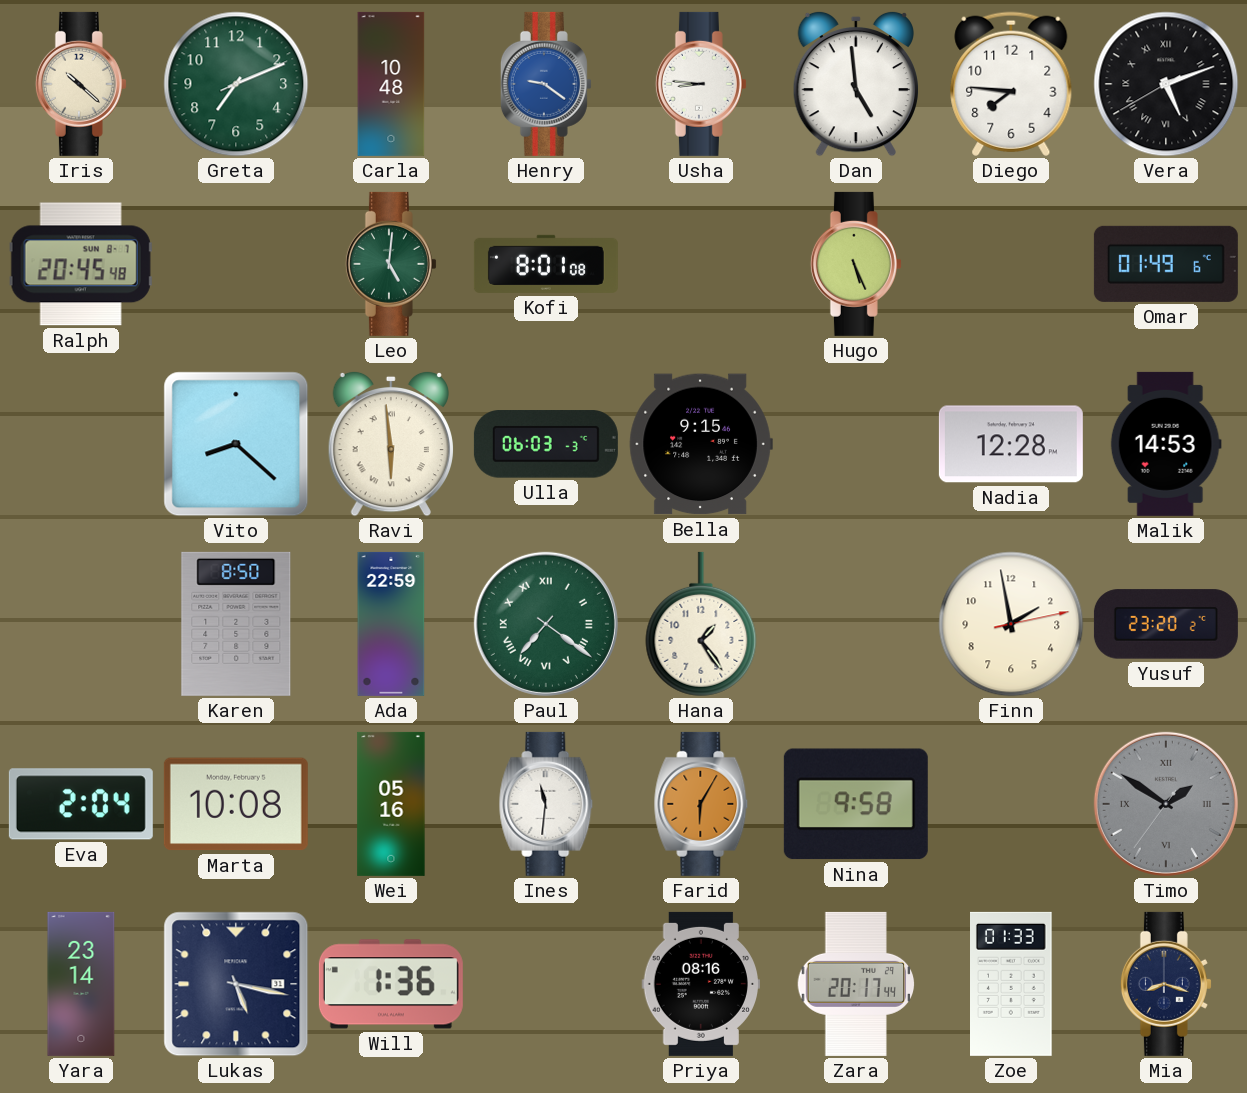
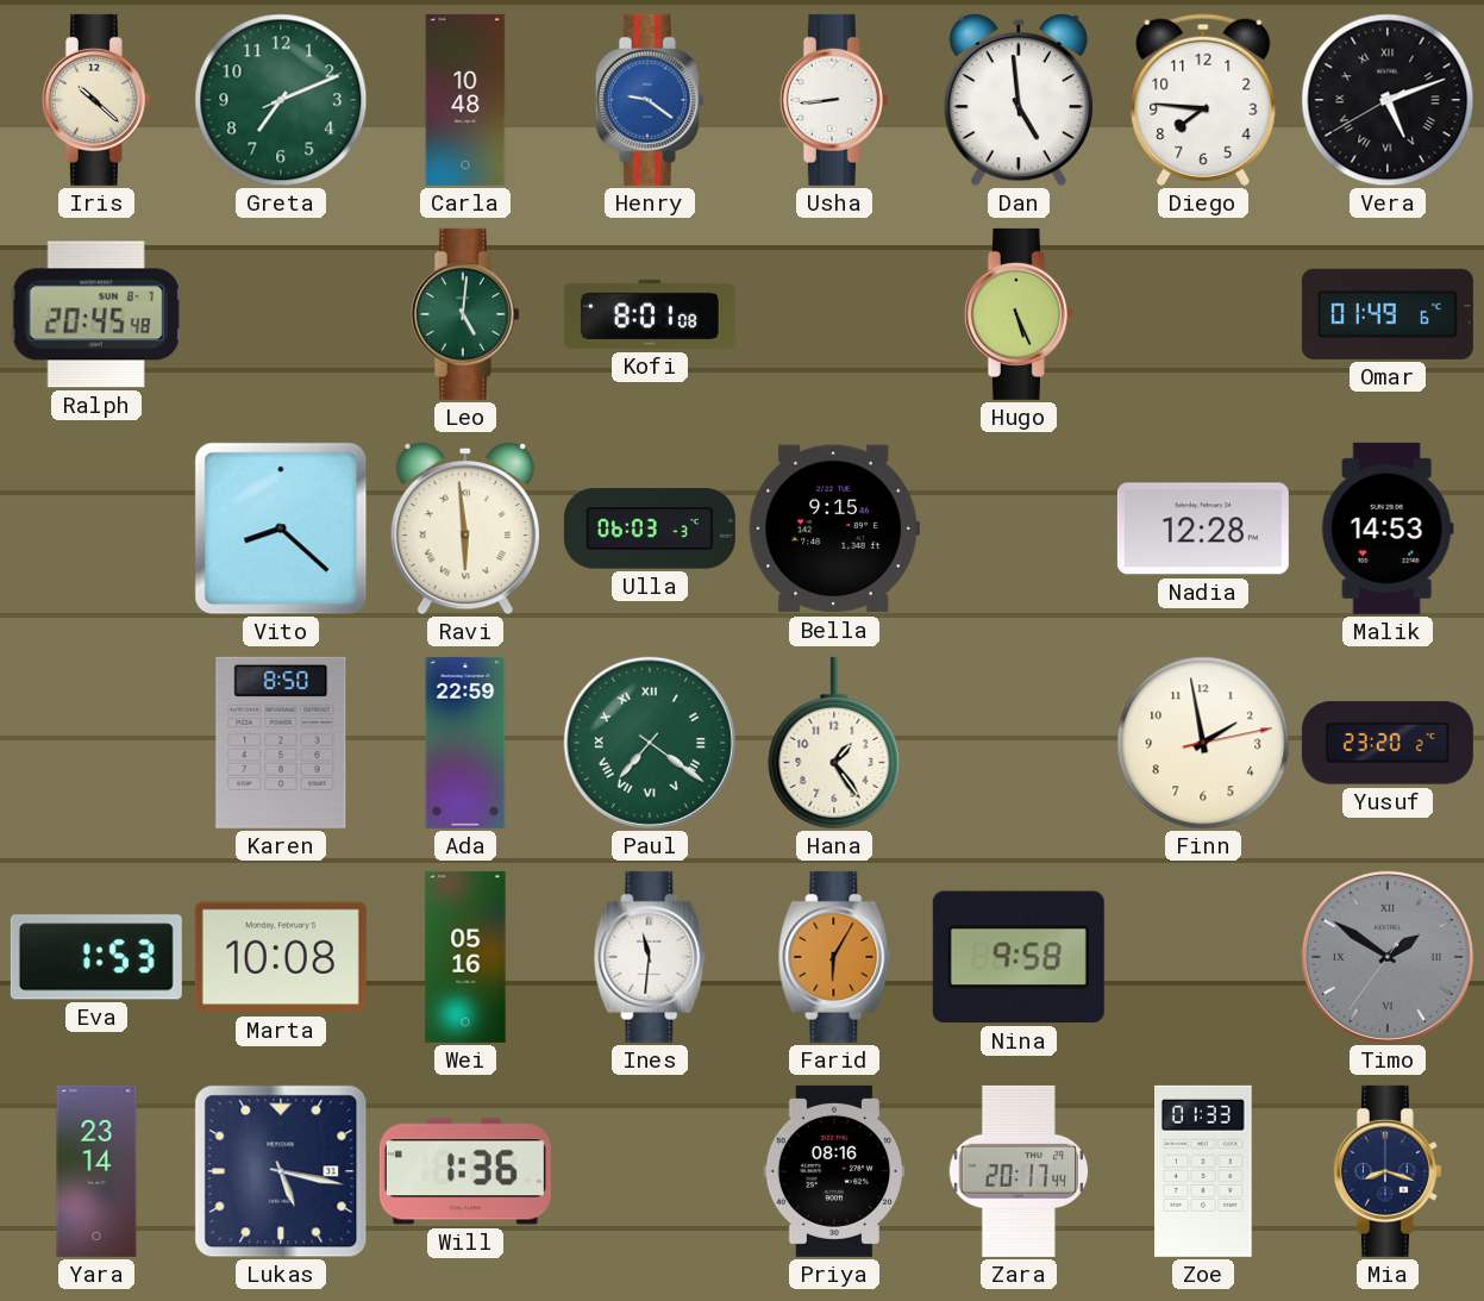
Usha: 8:46 -> 8:44
Eva: 2:04 -> 1:53
